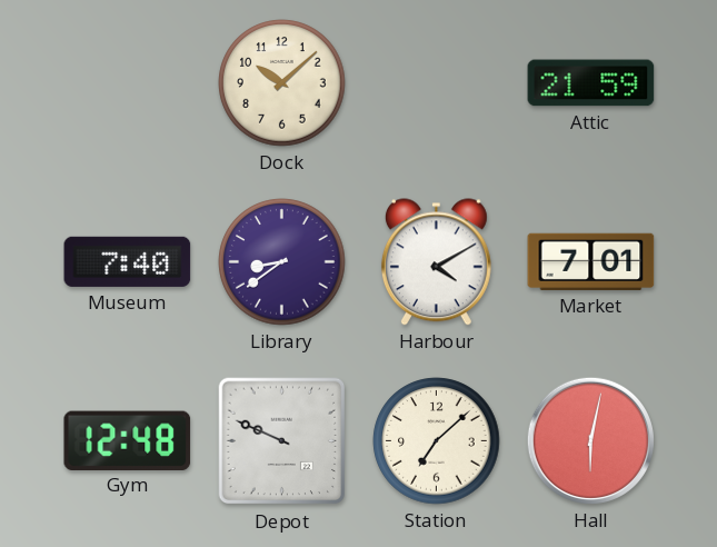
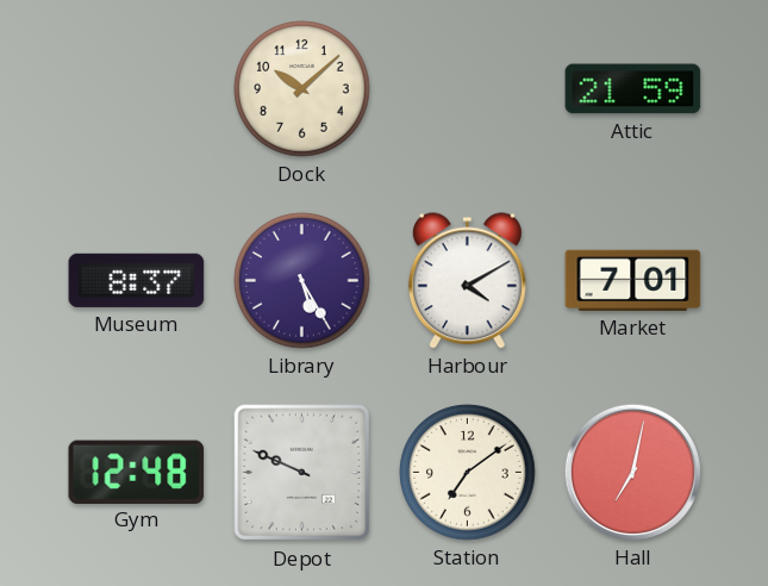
Museum: 7:40 -> 8:37
Library: 8:39 -> 5:25
Station: 7:08 -> 7:09
Hall: 6:02 -> 7:02
